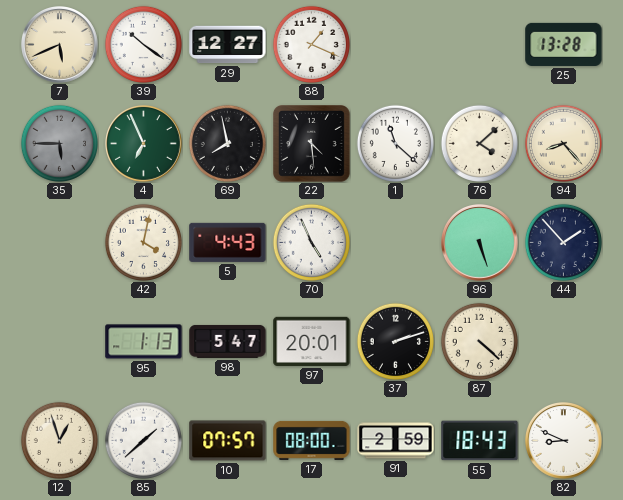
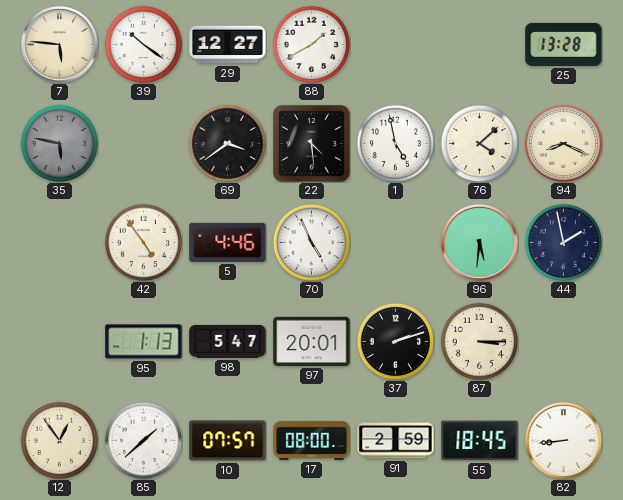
7: 5:41 -> 5:46
88: 1:19 -> 1:40
35: 5:45 -> 5:47
4: 6:56 -> none
69: 7:58 -> 3:39
1: 11:22 -> 4:58
94: 8:23 -> 8:19
42: 4:02 -> 4:54
5: 4:43 -> 4:46
96: 5:27 -> 5:31
44: 1:53 -> 1:58
87: 4:22 -> 3:15
12: 12:57 -> 12:54
55: 18:43 -> 18:45
82: 8:49 -> 8:44
